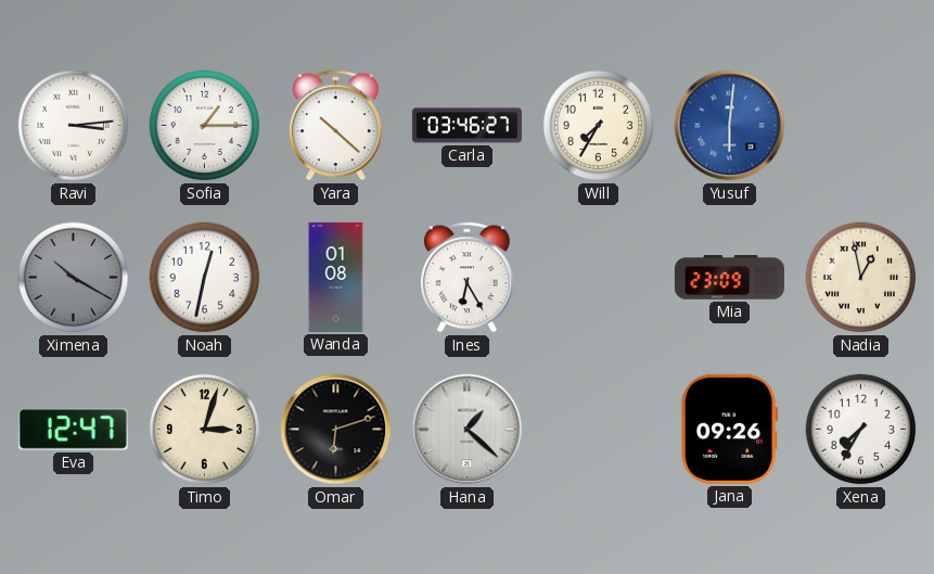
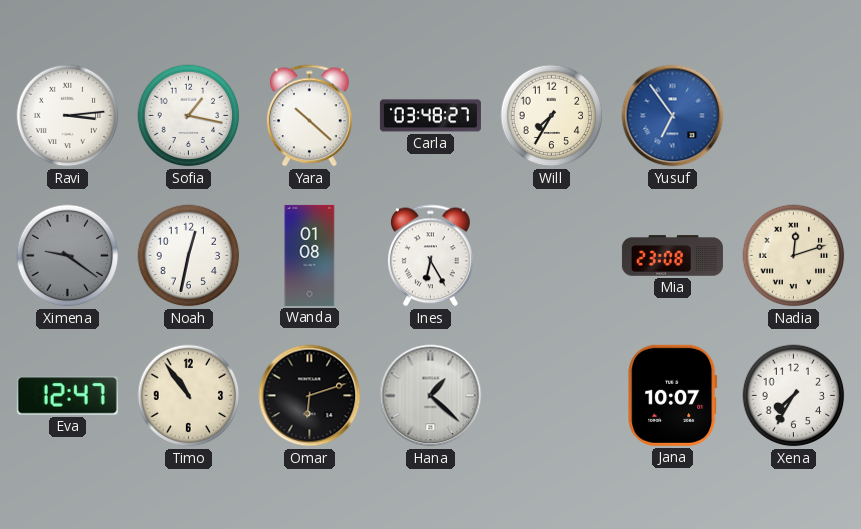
Sofia: 1:15 -> 1:17
Carla: 03:46 -> 03:48
Yusuf: 6:01 -> 6:54
Ximena: 10:20 -> 9:21
Mia: 23:09 -> 23:08
Nadia: 12:58 -> 12:12
Timo: 3:03 -> 10:54
Jana: 09:26 -> 10:07
